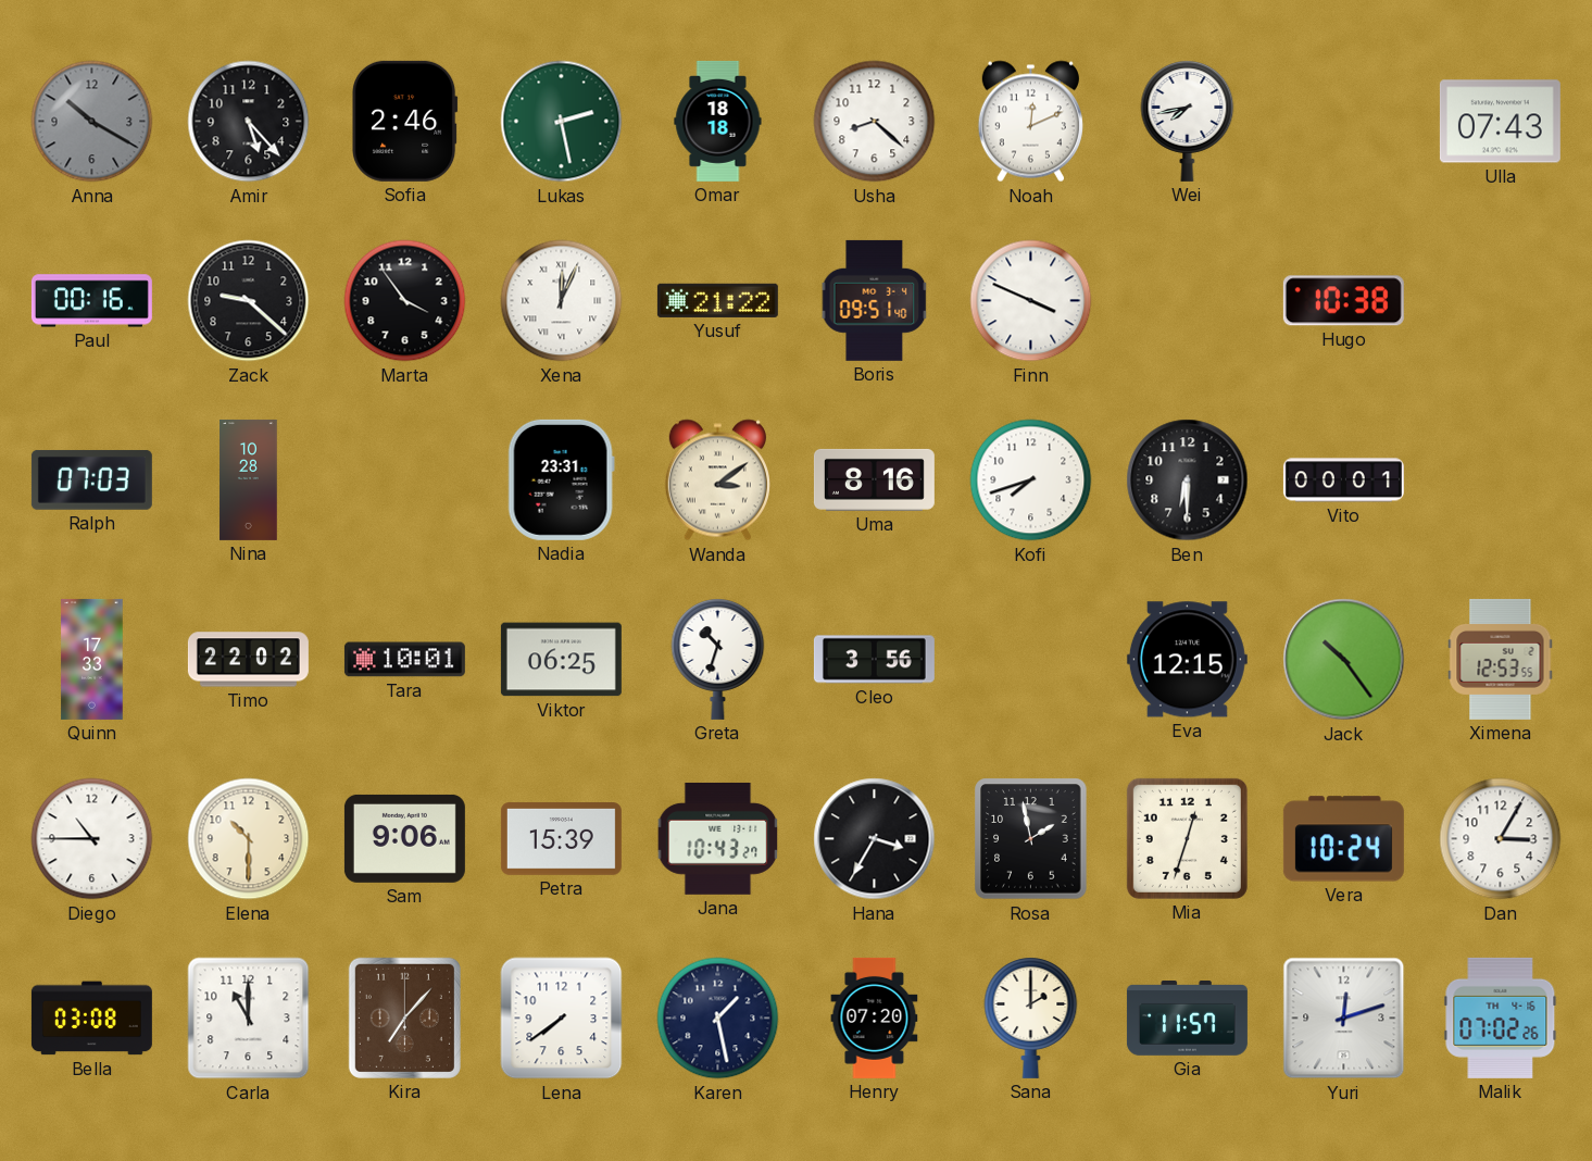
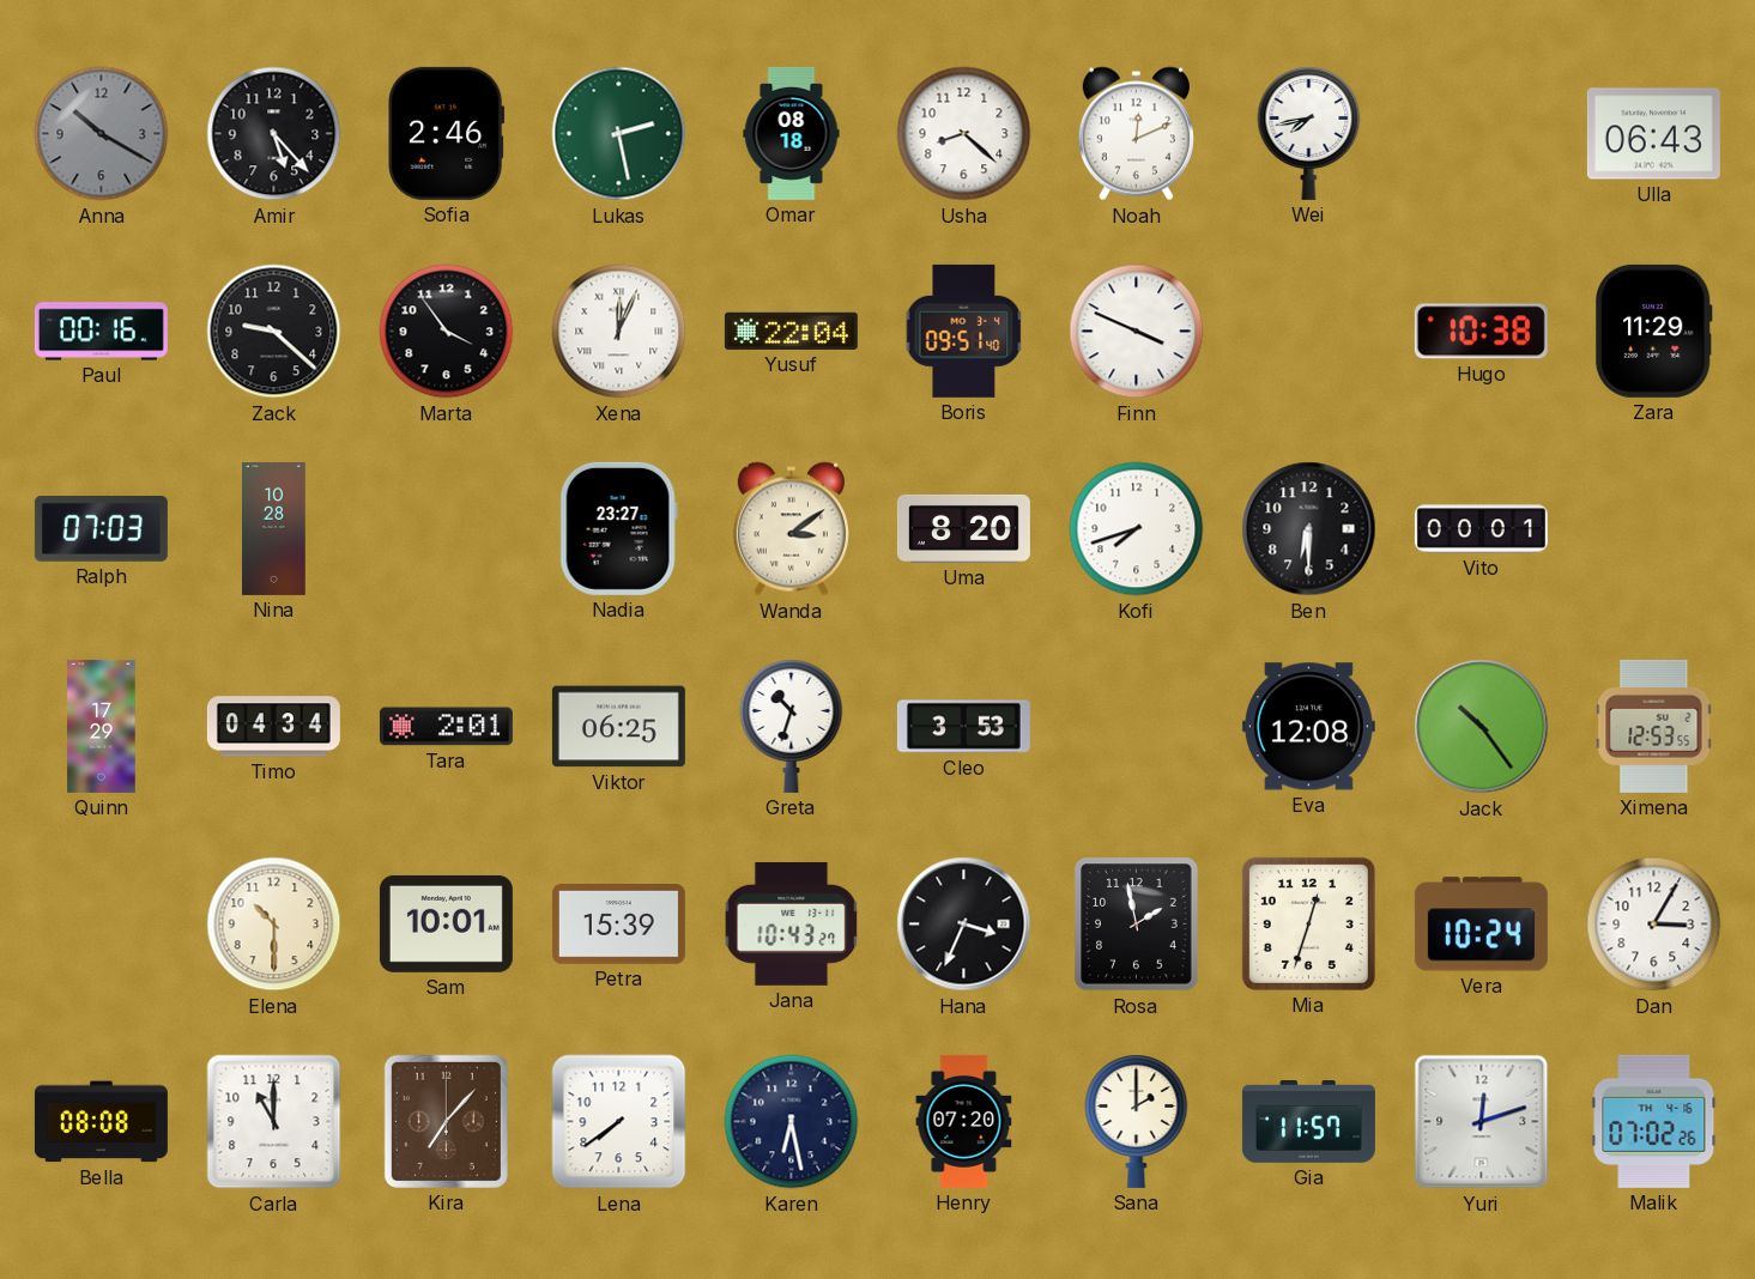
Omar: 18:18 -> 08:18
Ulla: 07:43 -> 06:43
Yusuf: 21:22 -> 22:04
Zara: none -> 11:29
Nadia: 23:31 -> 23:27
Uma: 8:16 -> 8:20
Quinn: 17:33 -> 17:29
Timo: 22:02 -> 04:34
Tara: 10:01 -> 2:01
Cleo: 3:56 -> 3:53
Eva: 12:15 -> 12:08
Diego: 10:45 -> none
Sam: 9:06 -> 10:01
Hana: 3:35 -> 3:34
Bella: 03:08 -> 08:08
Karen: 1:28 -> 6:28
